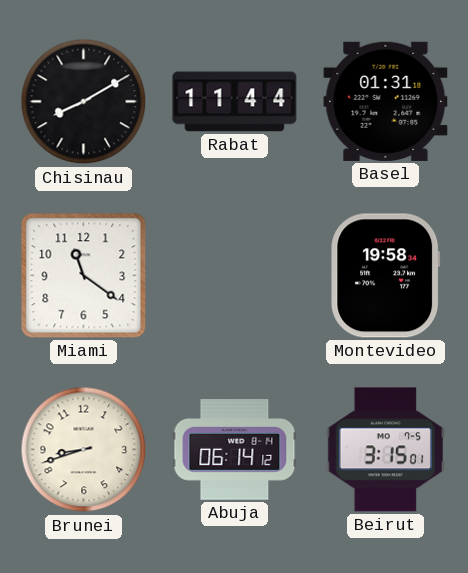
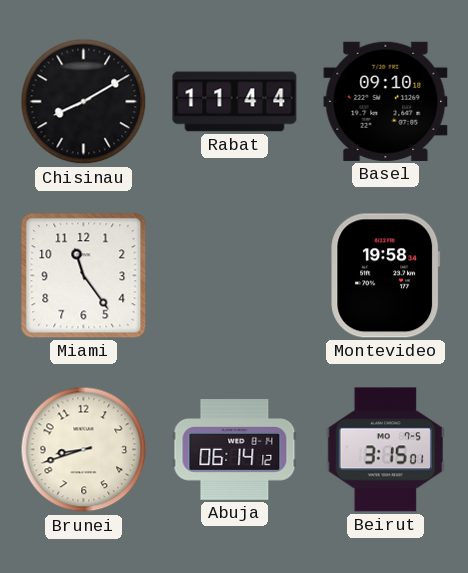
Basel: 01:31 -> 09:10
Miami: 11:21 -> 11:24
